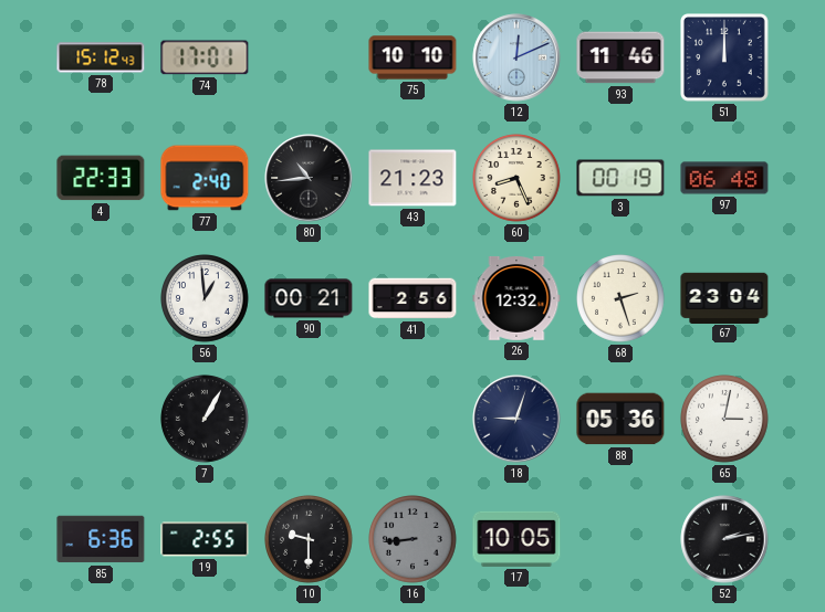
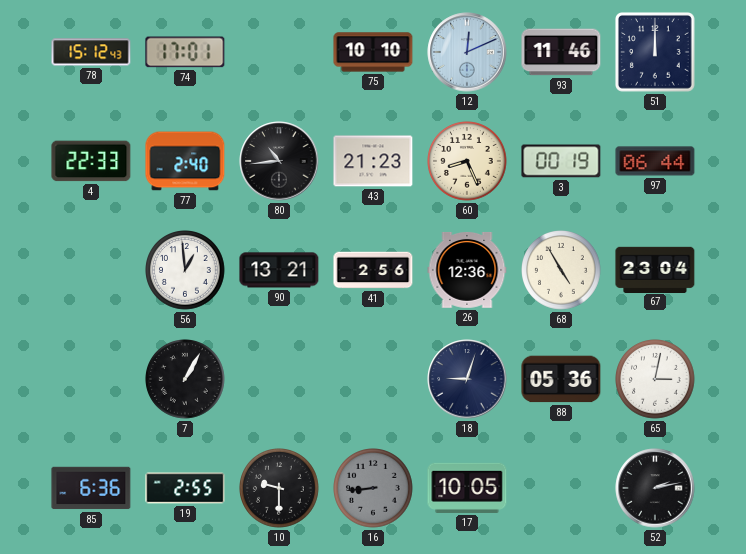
97: 06:48 -> 06:44
90: 00:21 -> 13:21
26: 12:32 -> 12:36
68: 2:27 -> 4:55
